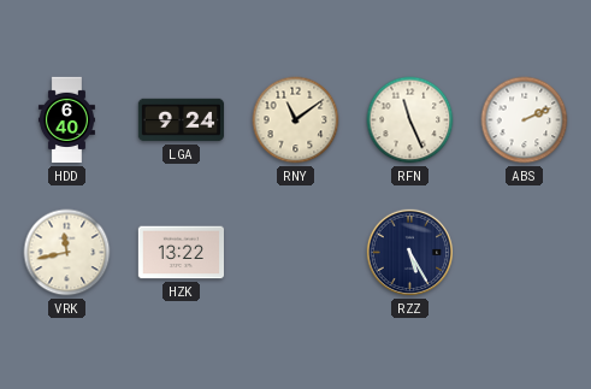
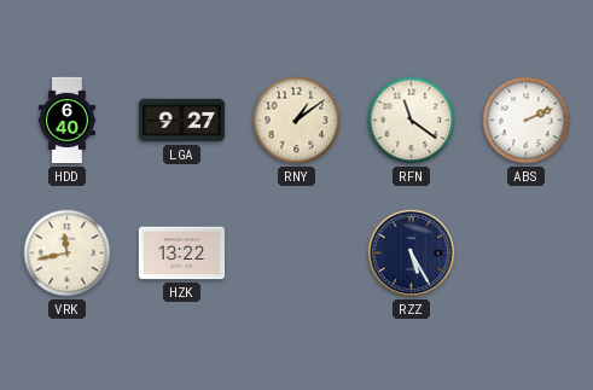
LGA: 9:24 -> 9:27
RNY: 11:09 -> 1:09
RFN: 11:26 -> 11:21
